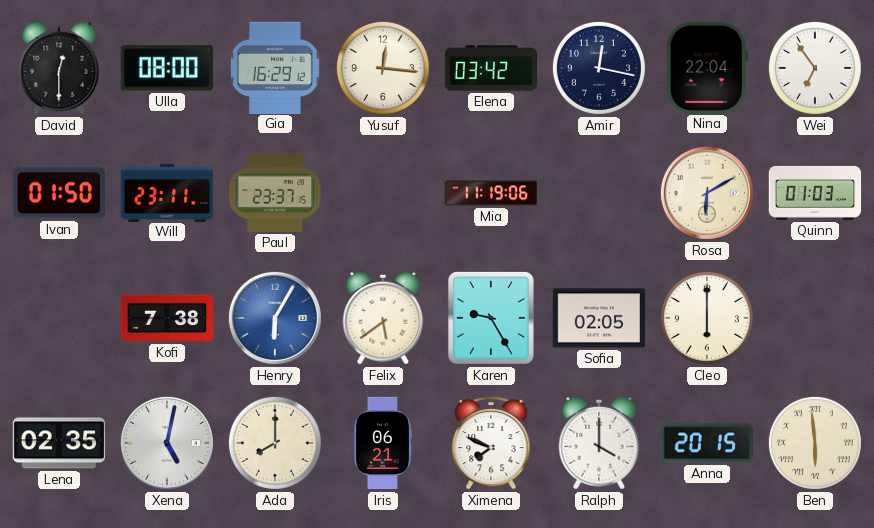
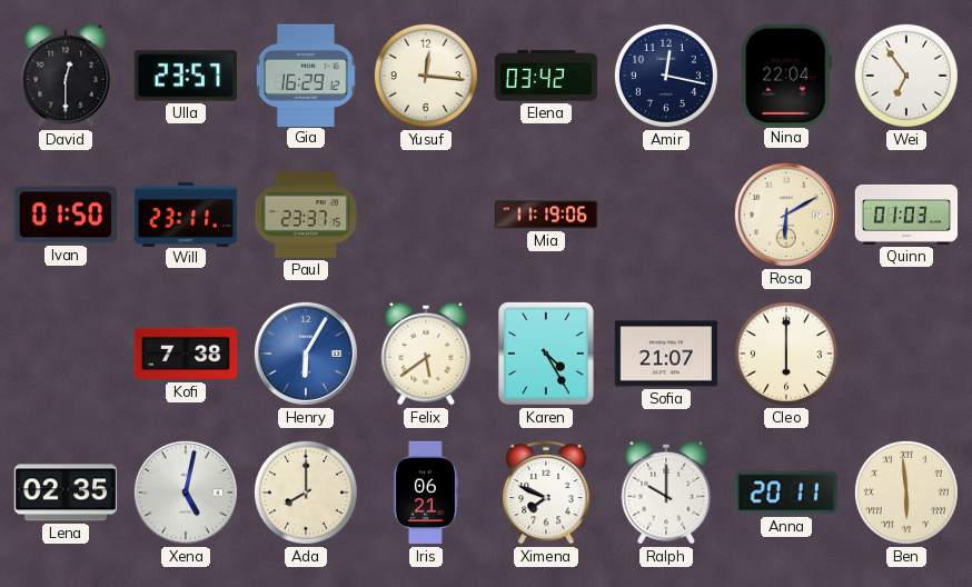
Ulla: 08:00 -> 23:57
Karen: 9:25 -> 4:25
Sofia: 02:05 -> 21:07
Ralph: 4:00 -> 10:00
Anna: 20:15 -> 20:11
